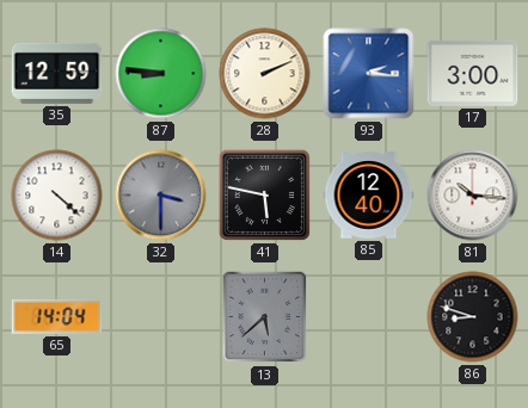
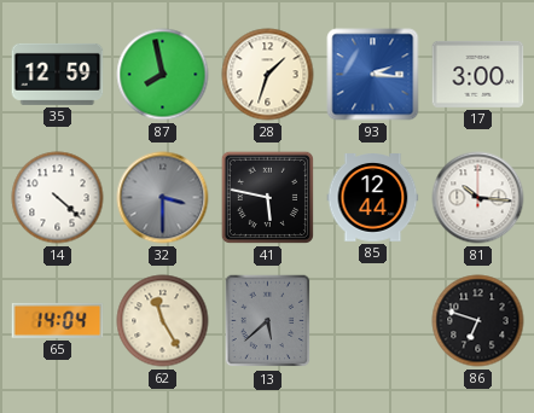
87: 8:46 -> 7:58
28: 2:11 -> 1:33
85: 12:40 -> 12:44
62: none -> 11:25
86: 8:48 -> 6:48
